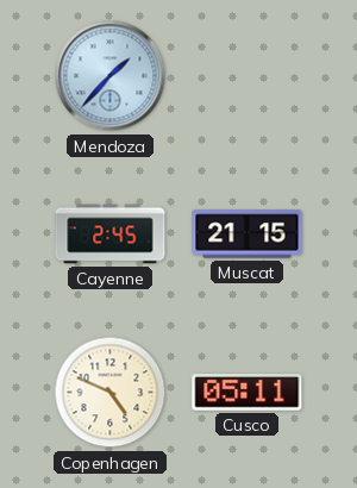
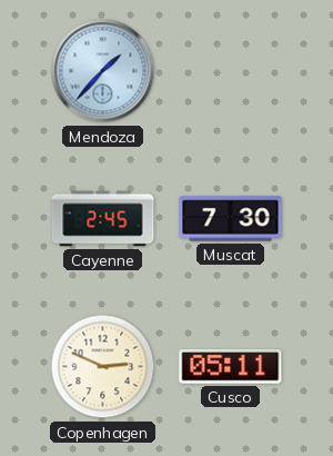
Muscat: 21:15 -> 7:30
Copenhagen: 4:49 -> 2:49
